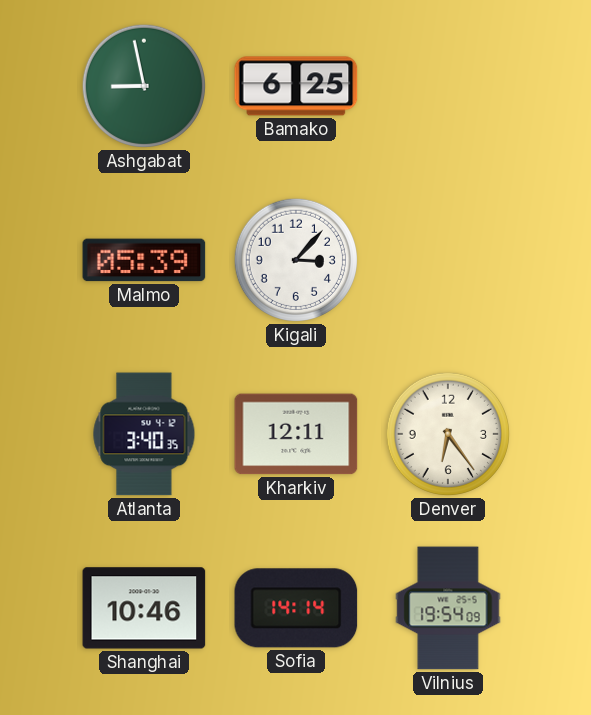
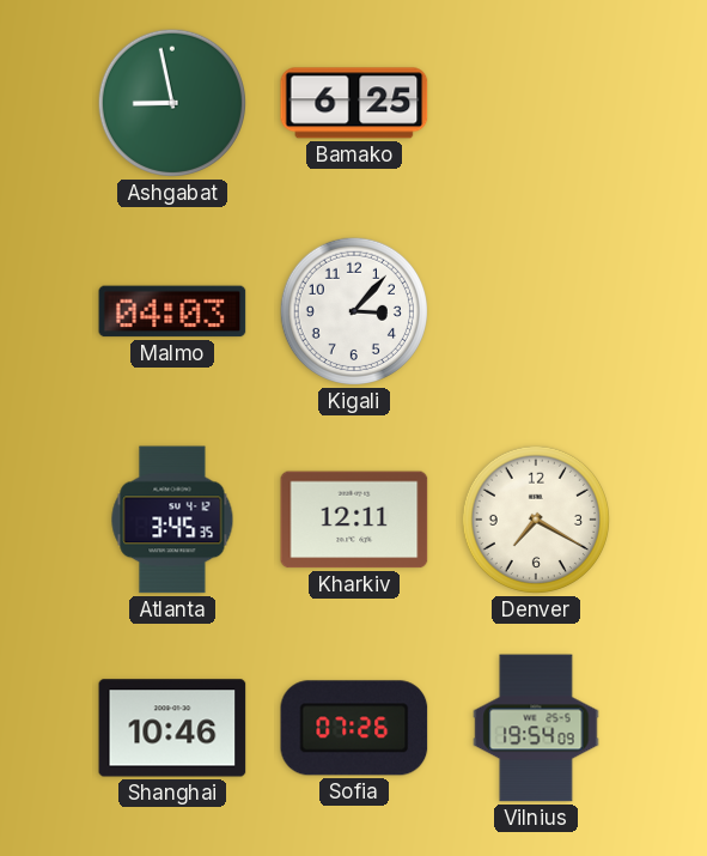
Malmo: 05:39 -> 04:03
Atlanta: 3:40 -> 3:45
Denver: 6:24 -> 7:20
Sofia: 14:14 -> 07:26
